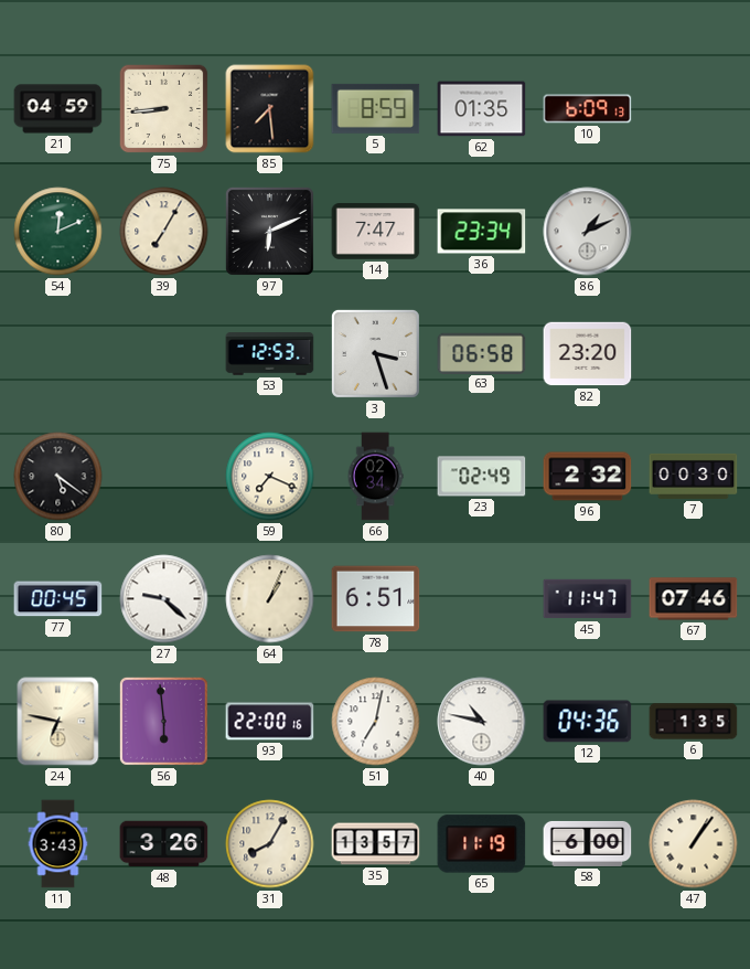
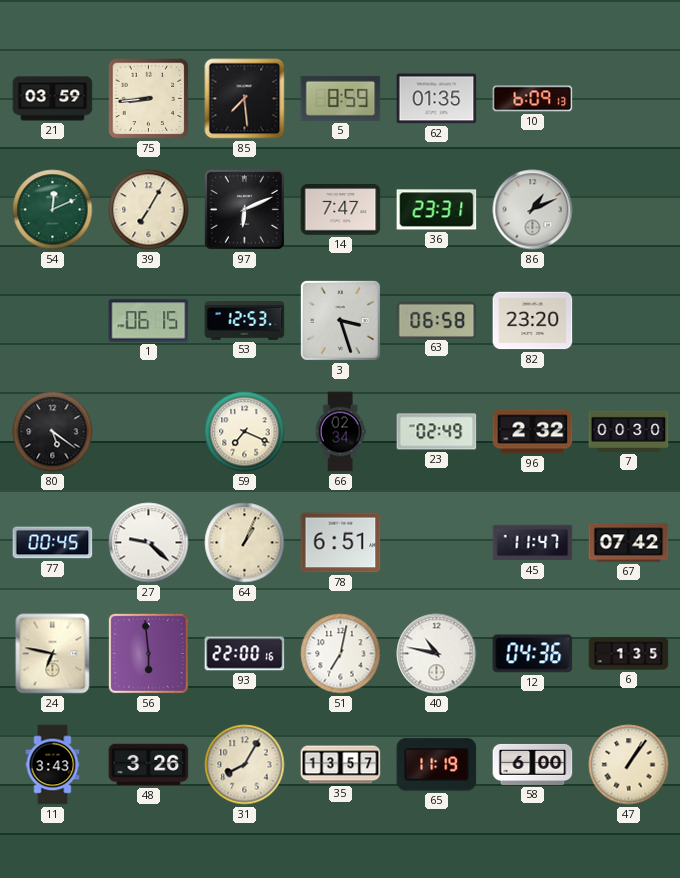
21: 04:59 -> 03:59
36: 23:34 -> 23:31
1: none -> 06:15
67: 07:46 -> 07:42
